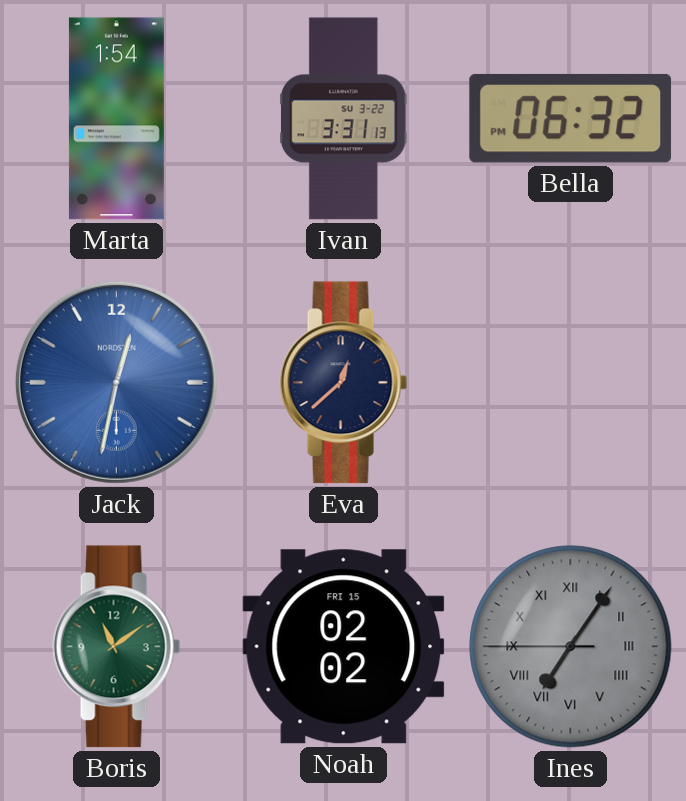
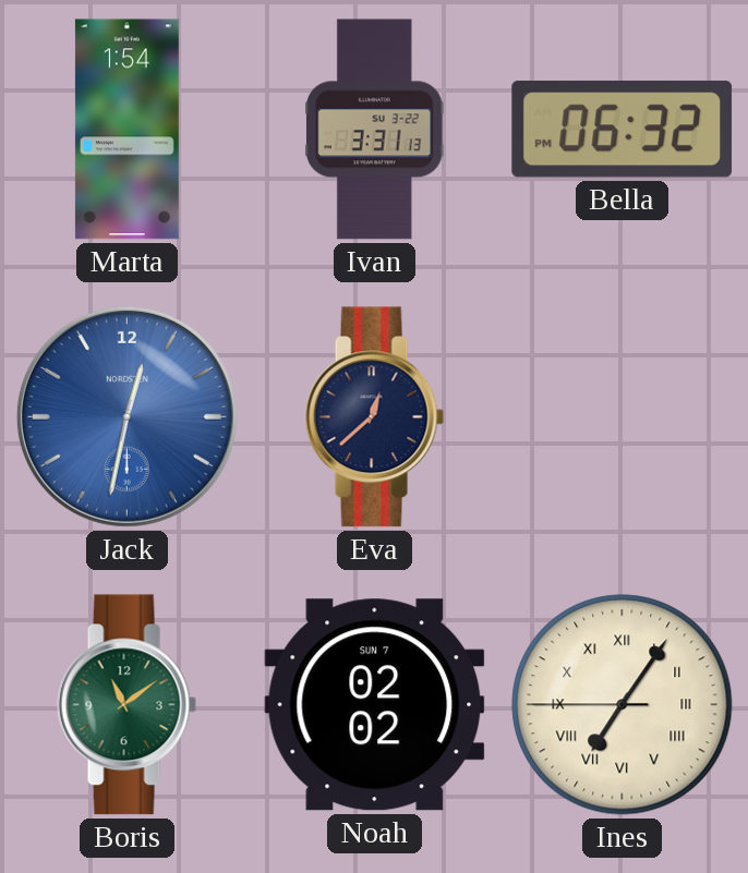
Noah date: FRI 15 -> SUN 7
Ines dial: grey -> cream
